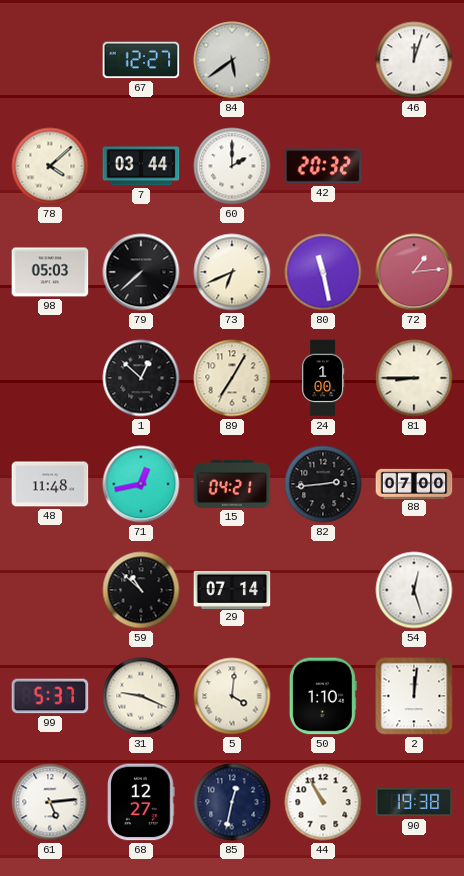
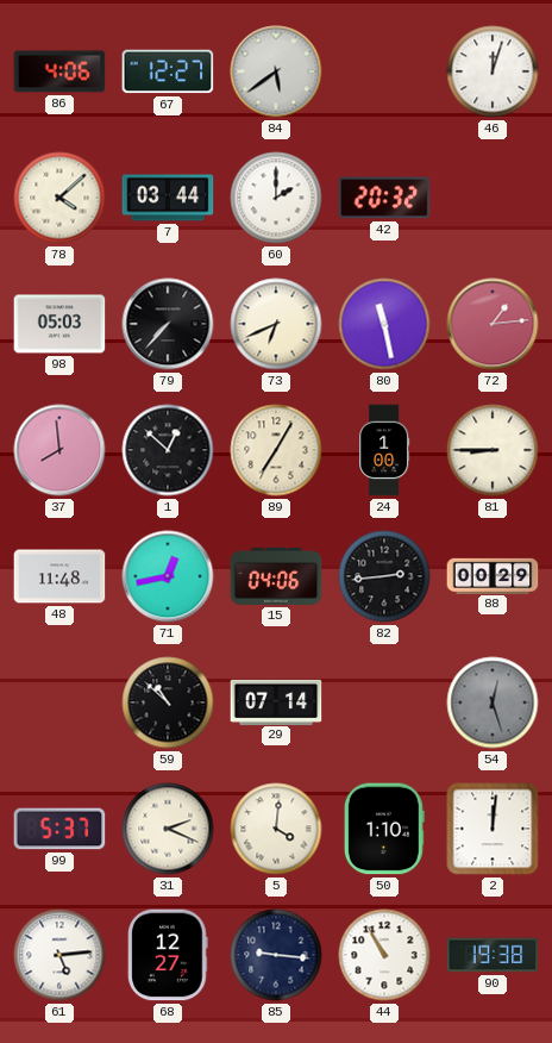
86: none -> 4:06
79: 7:38 -> 7:37
37: none -> 7:59
15: 04:21 -> 04:06
88: 07:00 -> 00:29
54 dial: white -> grey
31: 9:19 -> 2:19
85: 12:32 -> 9:16
